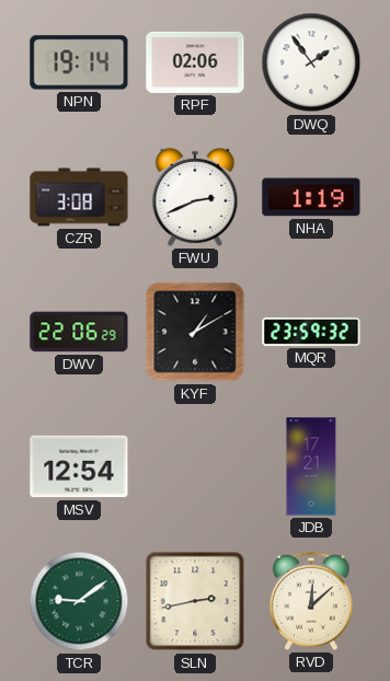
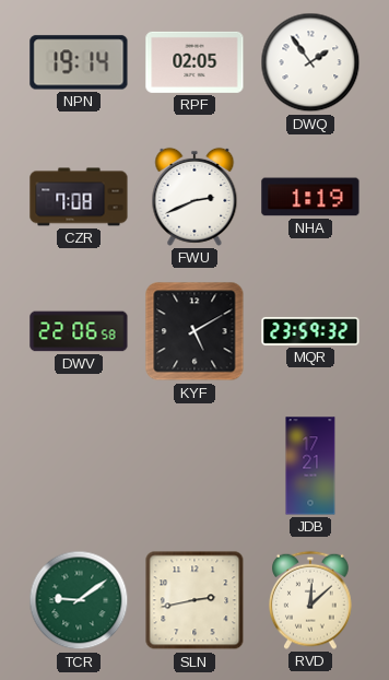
RPF: 02:06 -> 02:05
CZR: 3:08 -> 7:08
DWV: 22:06:29 -> 22:06:58
KYF: 1:10 -> 5:10
MSV: 12:54 -> none
